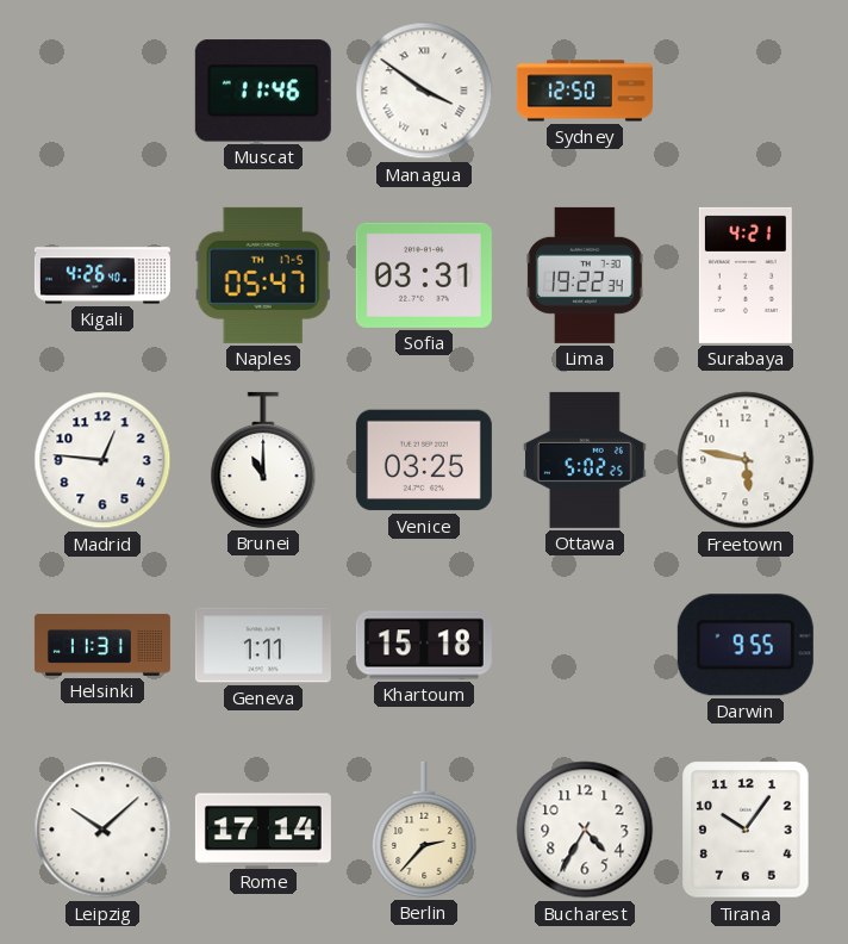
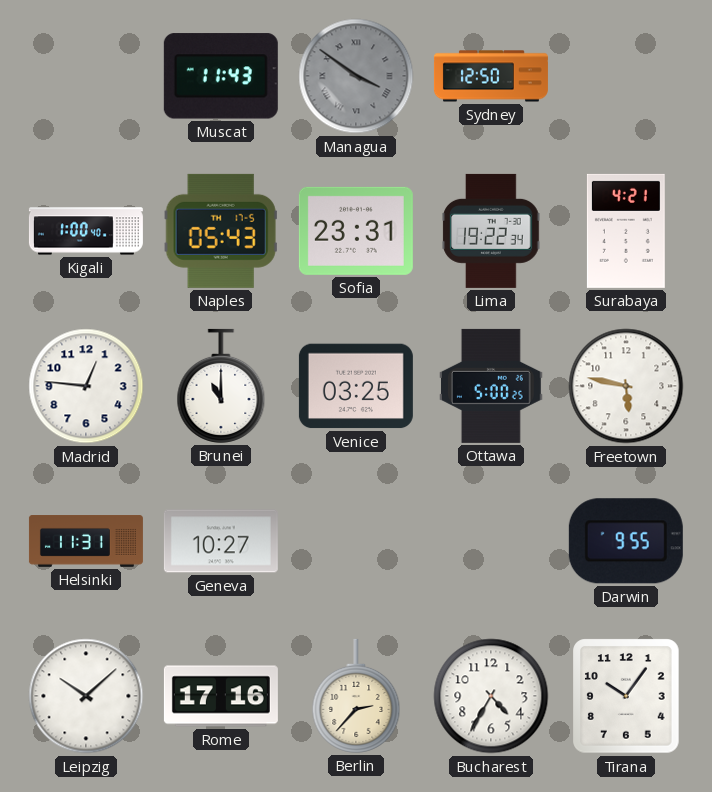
Muscat: 11:46 -> 11:43
Managua dial: white -> grey
Kigali: 4:26 -> 1:00
Naples: 05:47 -> 05:43
Sofia: 03:31 -> 23:31
Ottawa: 5:02 -> 5:00
Geneva: 1:11 -> 10:27
Khartoum: 15:18 -> none
Rome: 17:14 -> 17:16
